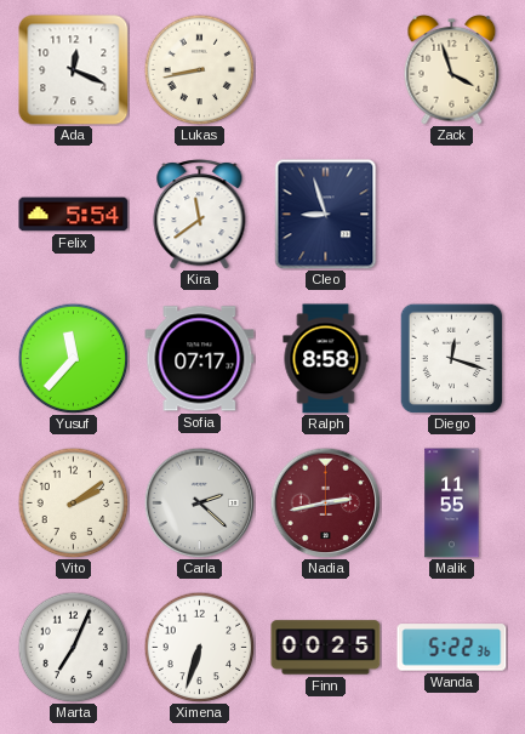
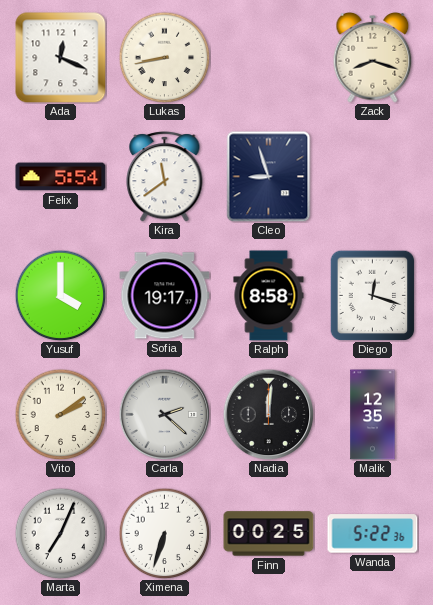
Zack: 3:57 -> 8:18
Yusuf: 11:37 -> 4:00
Sofia: 07:17 -> 19:17
Nadia: 2:43 -> 12:01
Nadia dial: burgundy -> black
Malik: 11:55 -> 12:35
